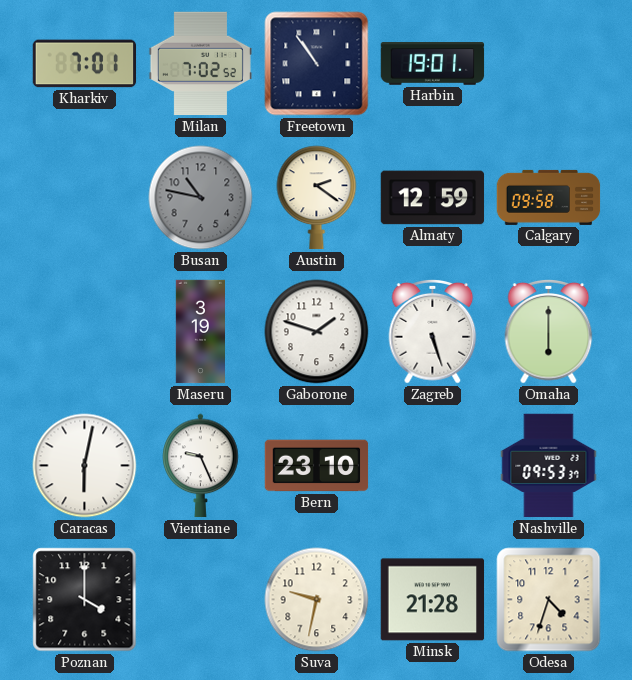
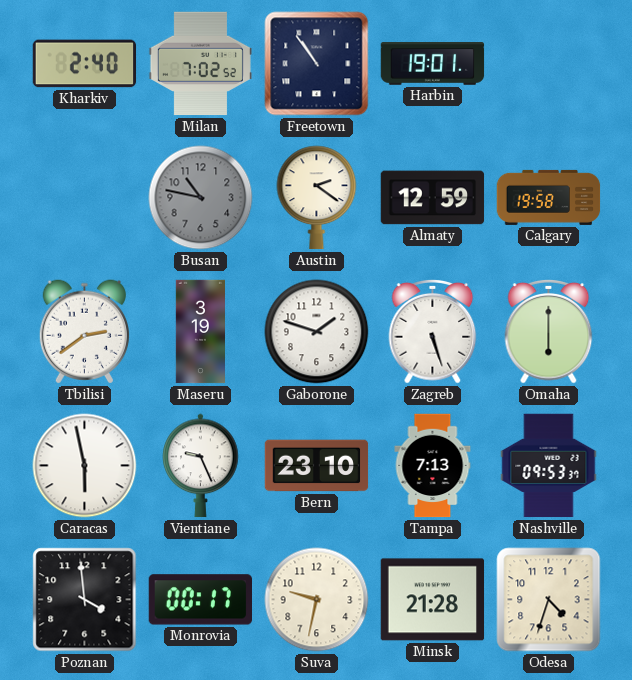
Kharkiv: 7:01 -> 2:40
Calgary: 09:58 -> 19:58
Tbilisi: none -> 2:39
Caracas: 6:02 -> 5:58
Tampa: none -> 7:13
Poznan: 4:00 -> 3:59
Monrovia: none -> 00:17
